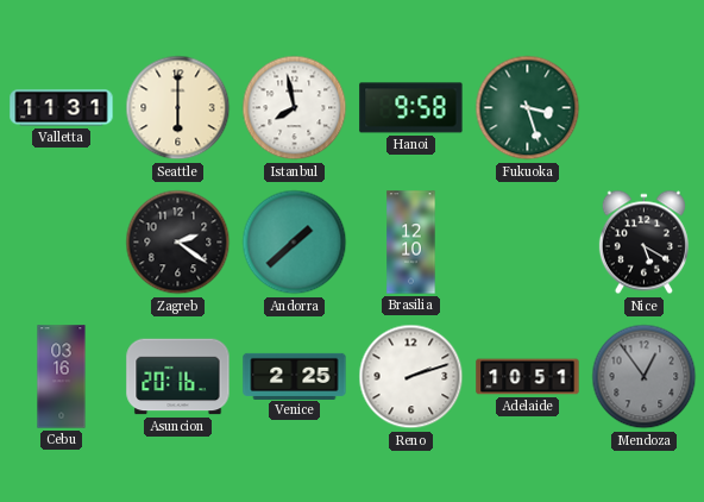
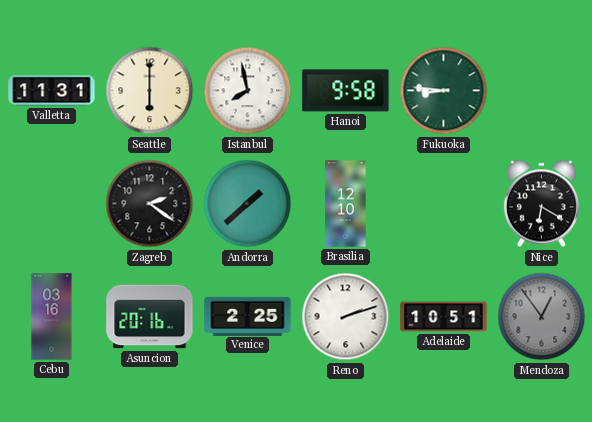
Fukuoka: 3:27 -> 8:46
Nice: 5:20 -> 6:20
